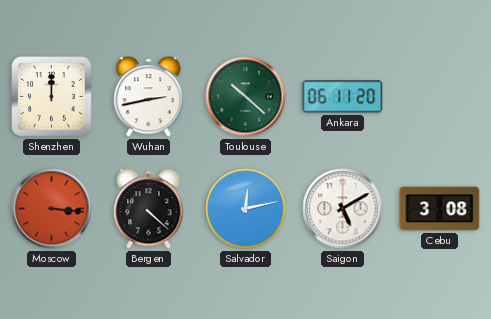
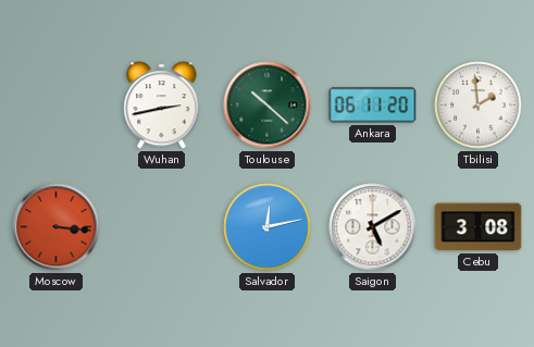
Shenzhen: 12:00 -> none
Tbilisi: none -> 1:59
Bergen: 4:22 -> none
